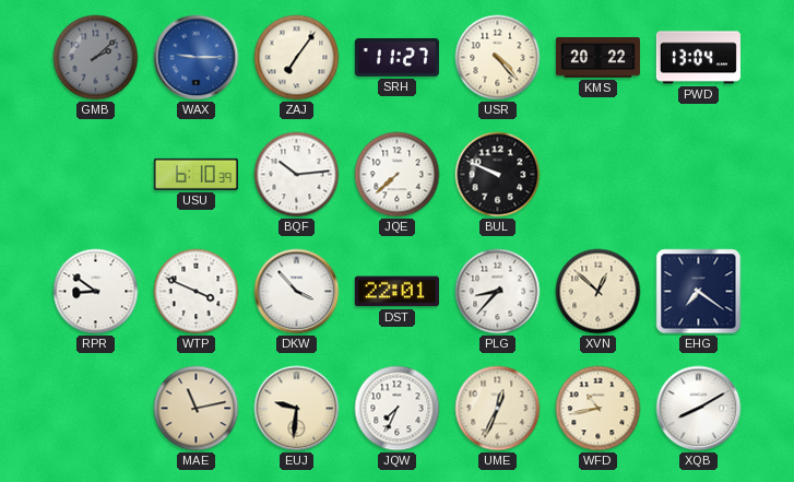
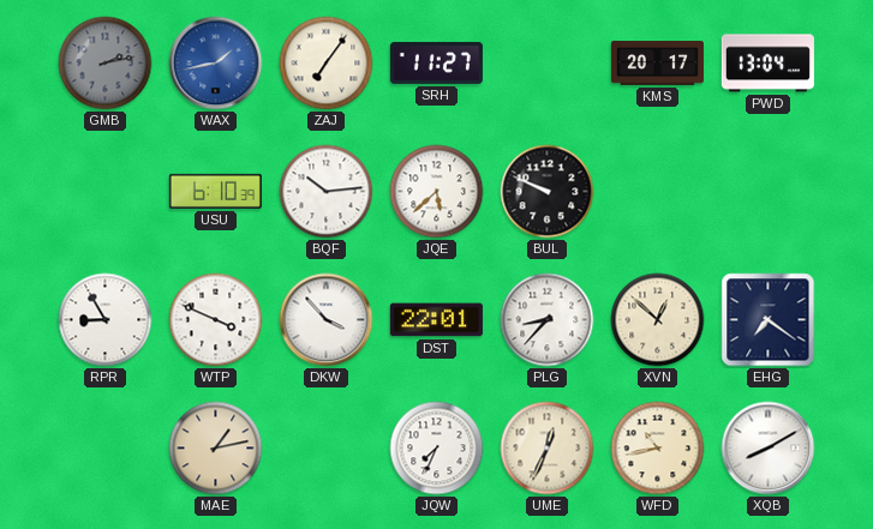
GMB: 2:08 -> 2:13
WAX: 9:15 -> 1:43
USR: 4:23 -> none
KMS: 20:22 -> 20:17
JQE: 7:38 -> 5:38
RPR: 8:51 -> 8:55
MAE: 11:13 -> 1:13
EUJ: 9:31 -> none
